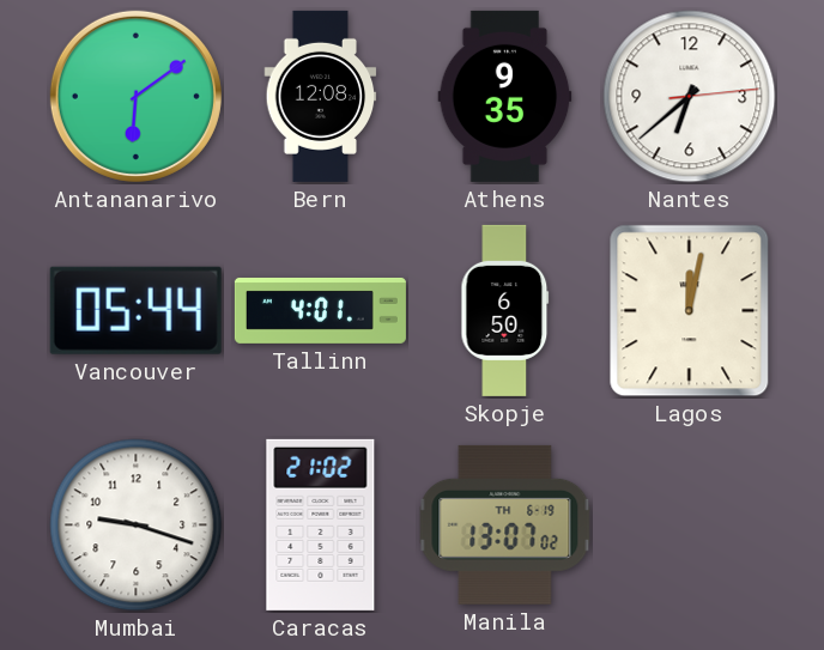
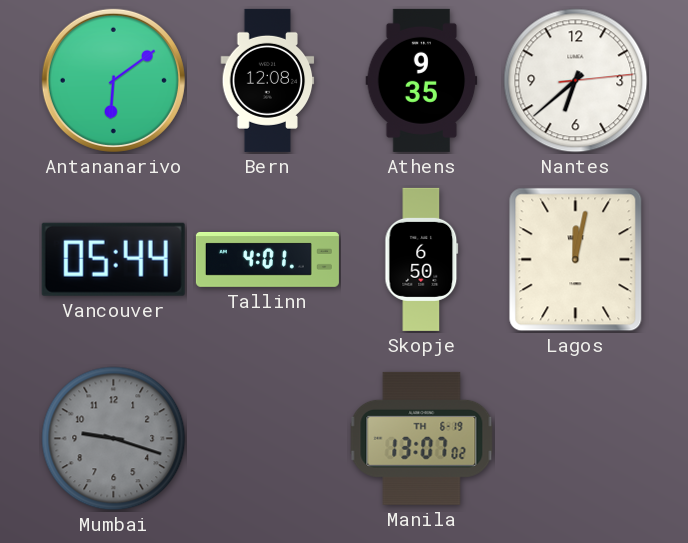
Mumbai dial: white -> grey
Caracas: 21:02 -> none
